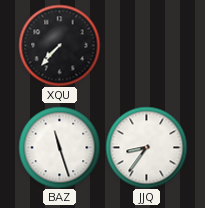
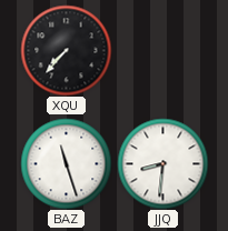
JJQ: 8:36 -> 8:31
